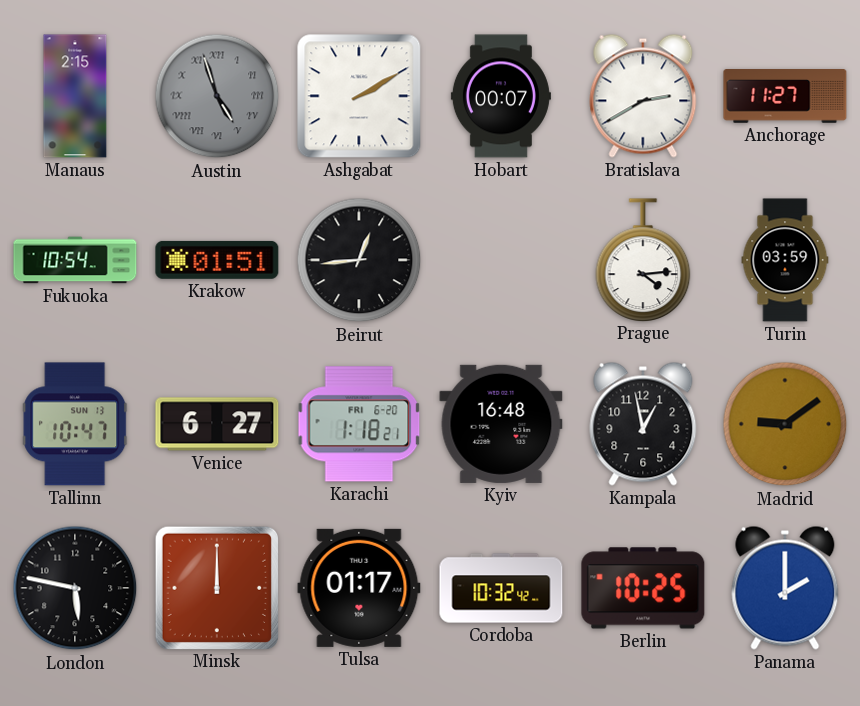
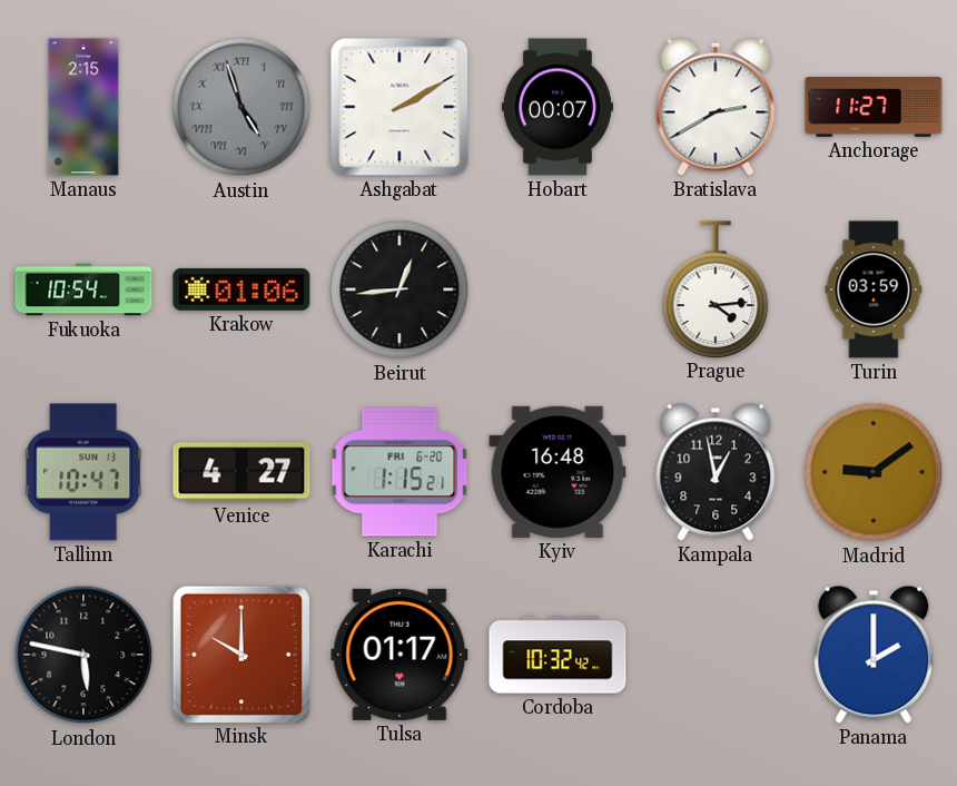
Krakow: 01:51 -> 01:06
Venice: 6:27 -> 4:27
Karachi: 1:18 -> 1:15
Minsk: 12:00 -> 10:00
Berlin: 10:25 -> none
